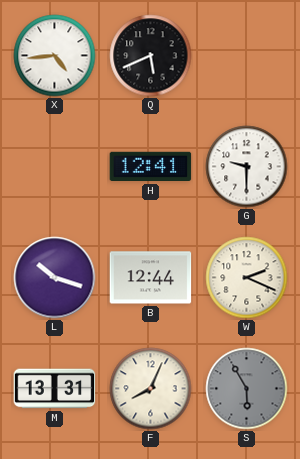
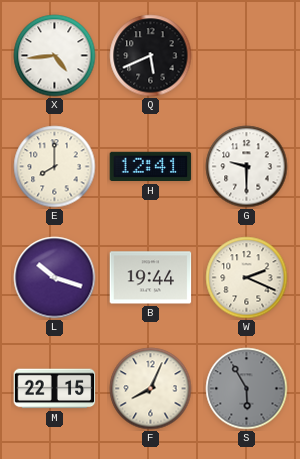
E: none -> 8:00
B: 12:44 -> 19:44
M: 13:31 -> 22:15
